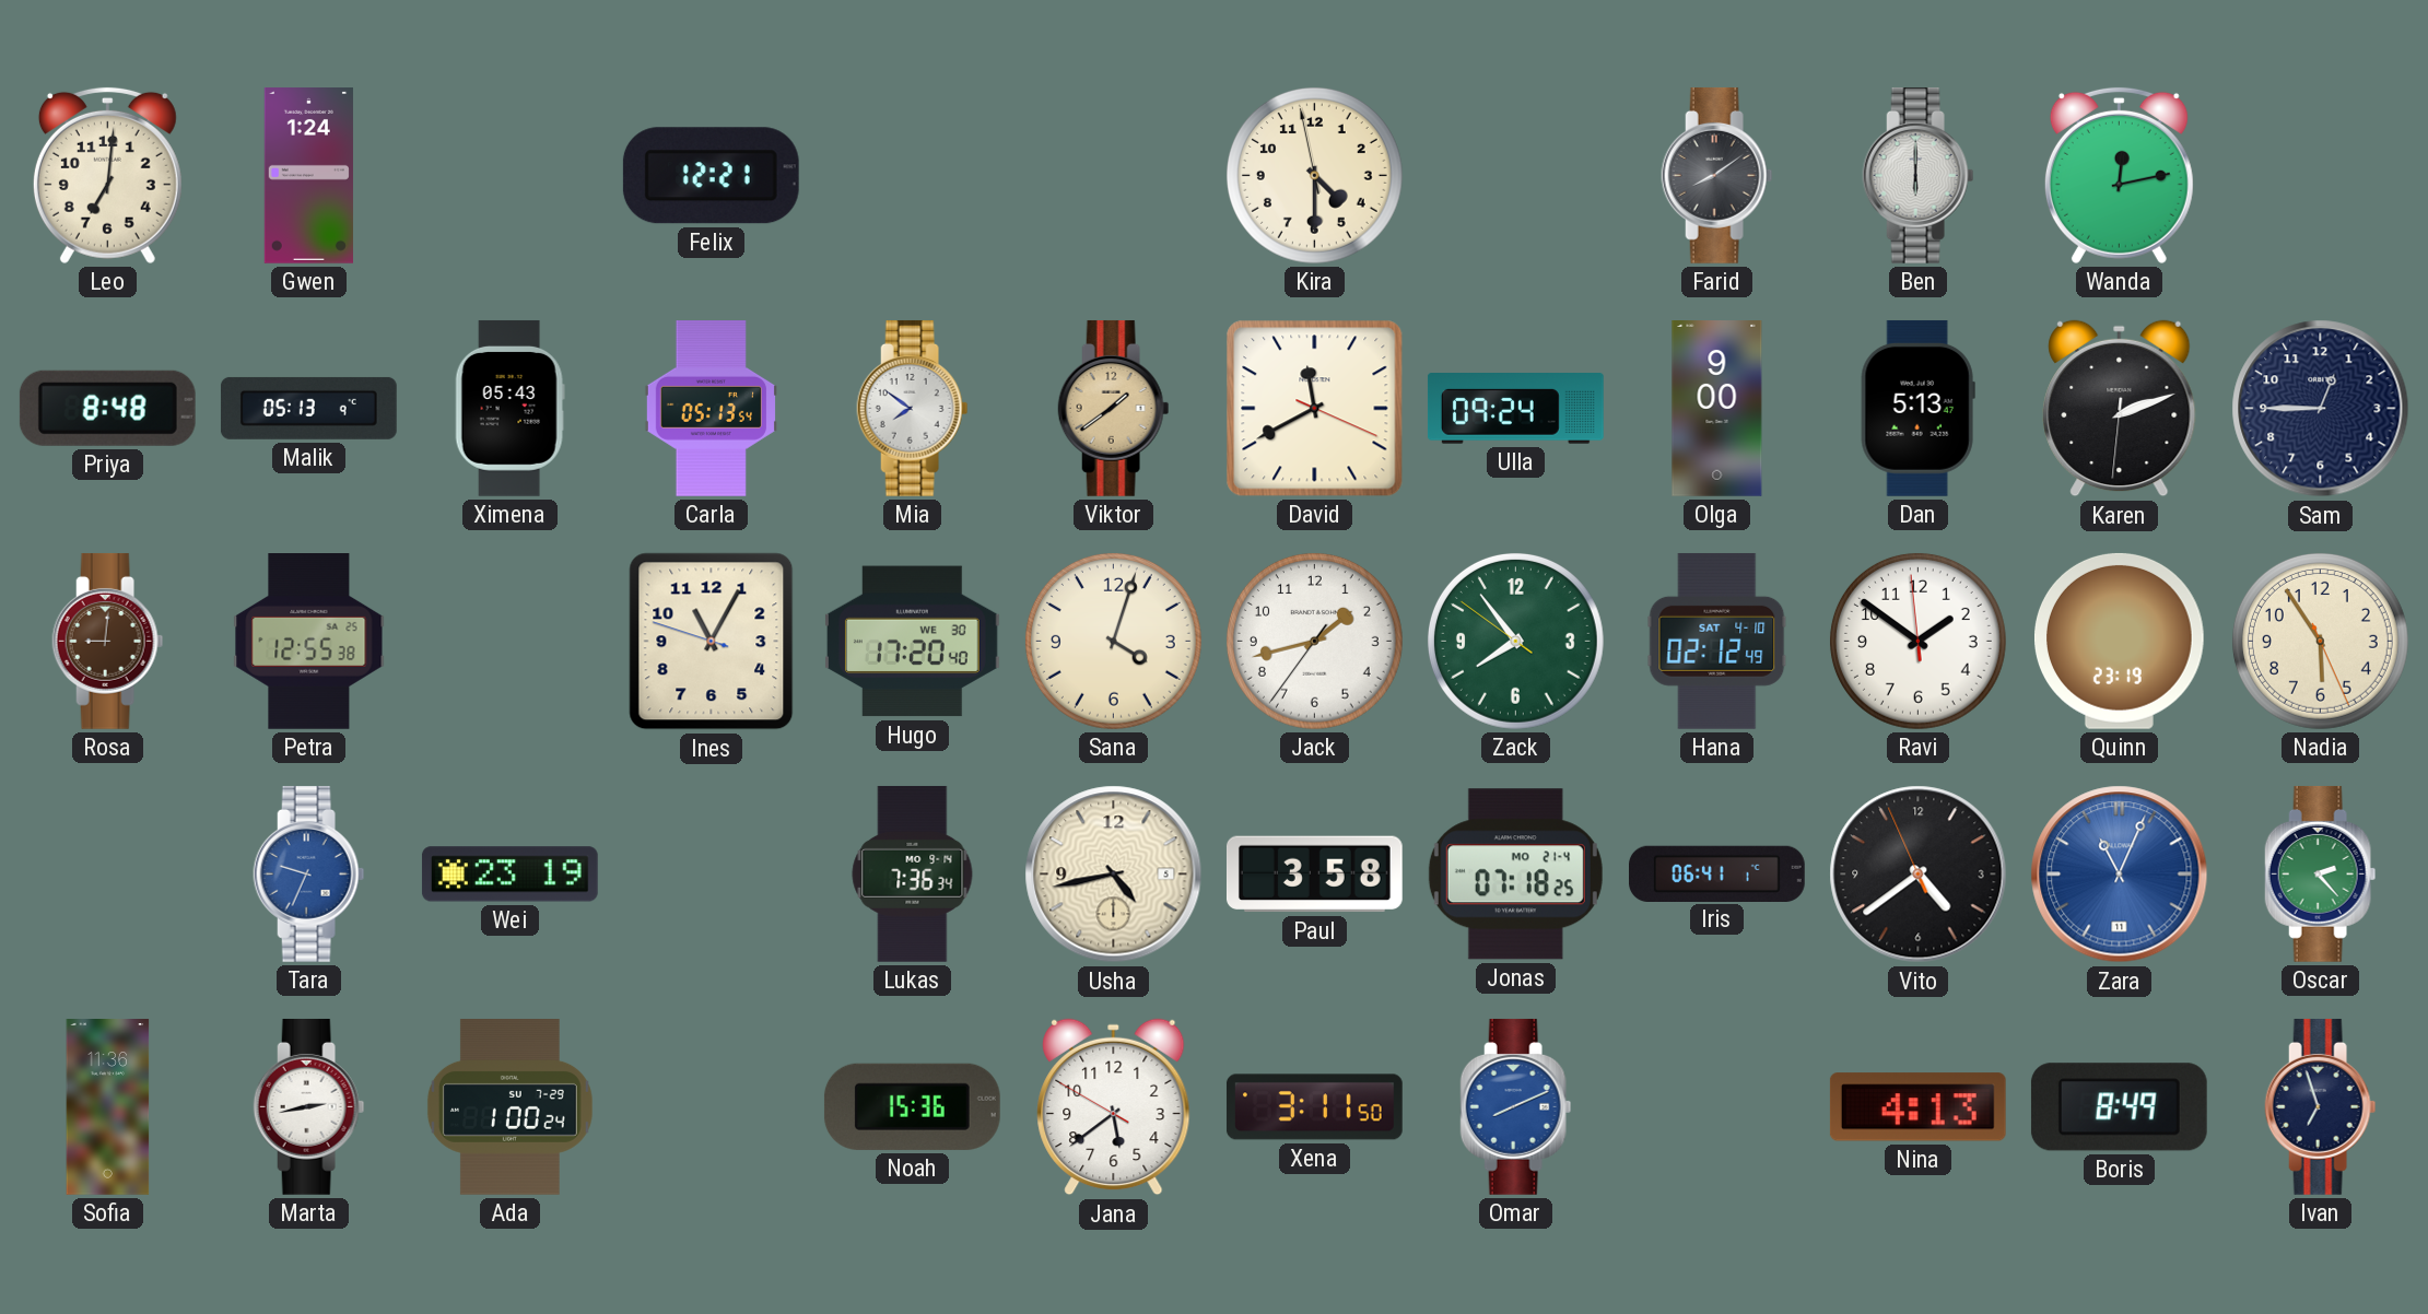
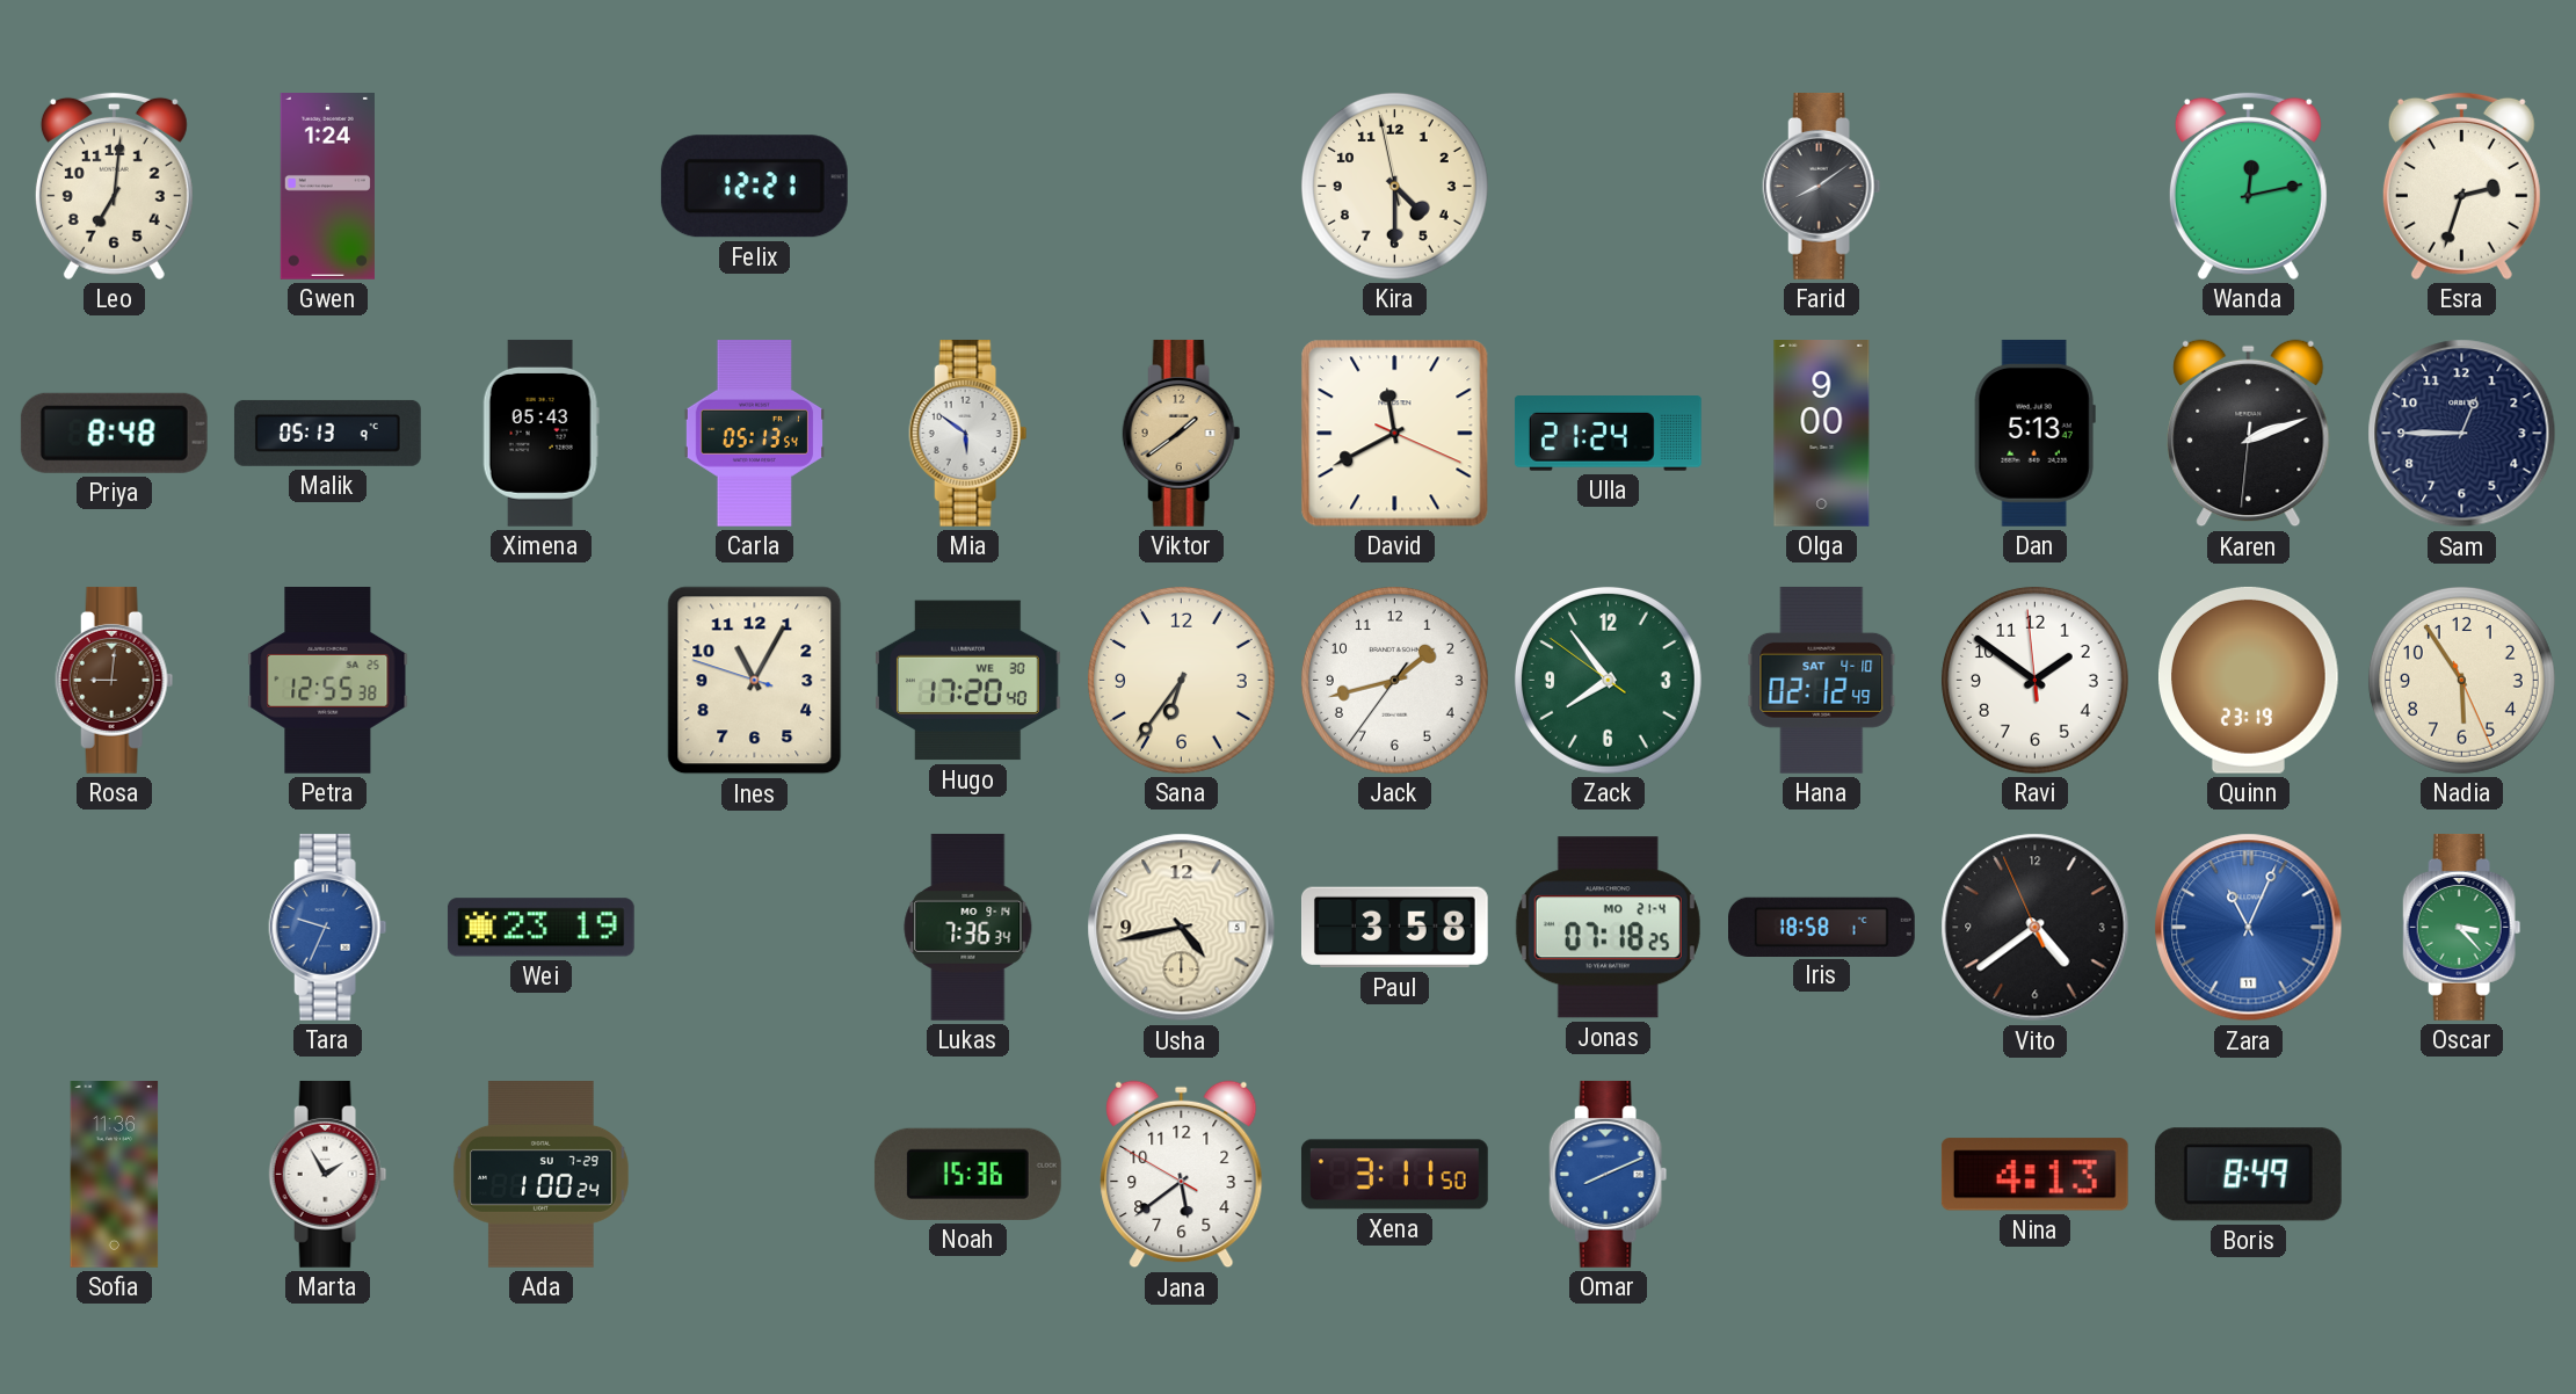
Ben: 6:00 -> none
Esra: none -> 2:33
Mia: 7:51 -> 5:51
Ulla: 09:24 -> 21:24
Sana: 4:03 -> 6:36
Iris: 06:41 -> 18:58
Oscar: 2:23 -> 3:23
Marta: 2:43 -> 1:55
Ivan: 6:57 -> none
